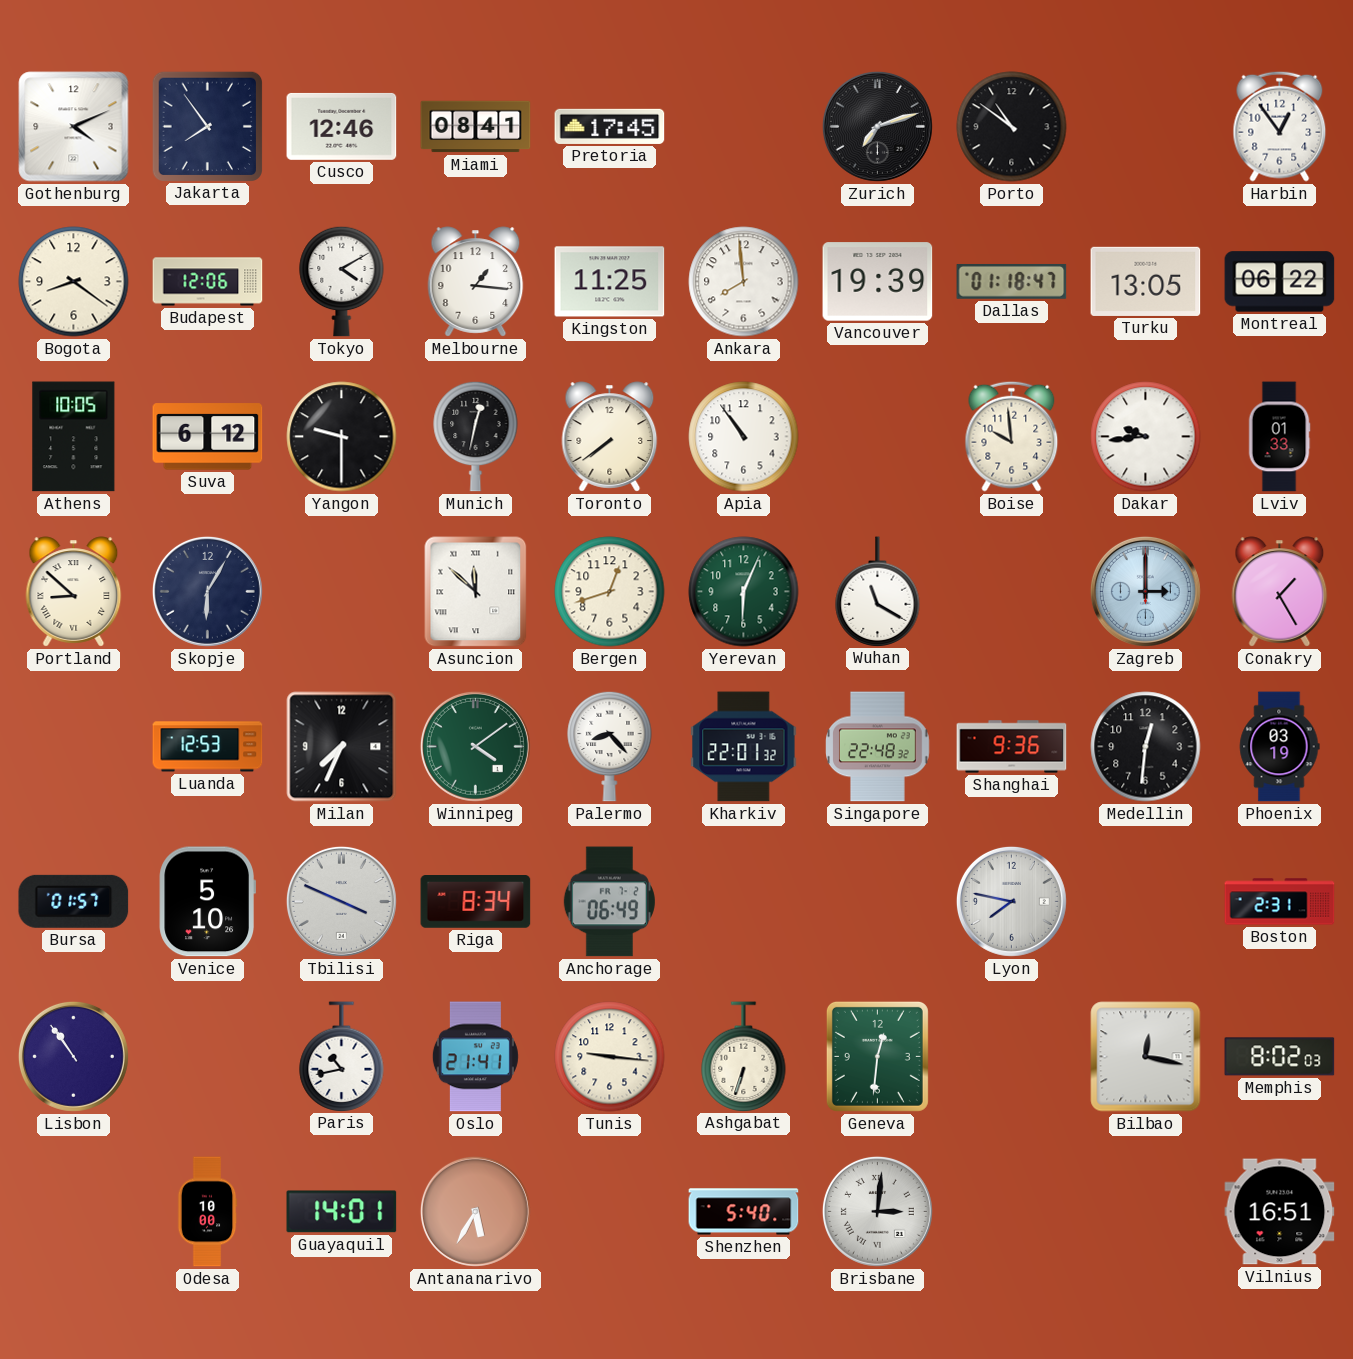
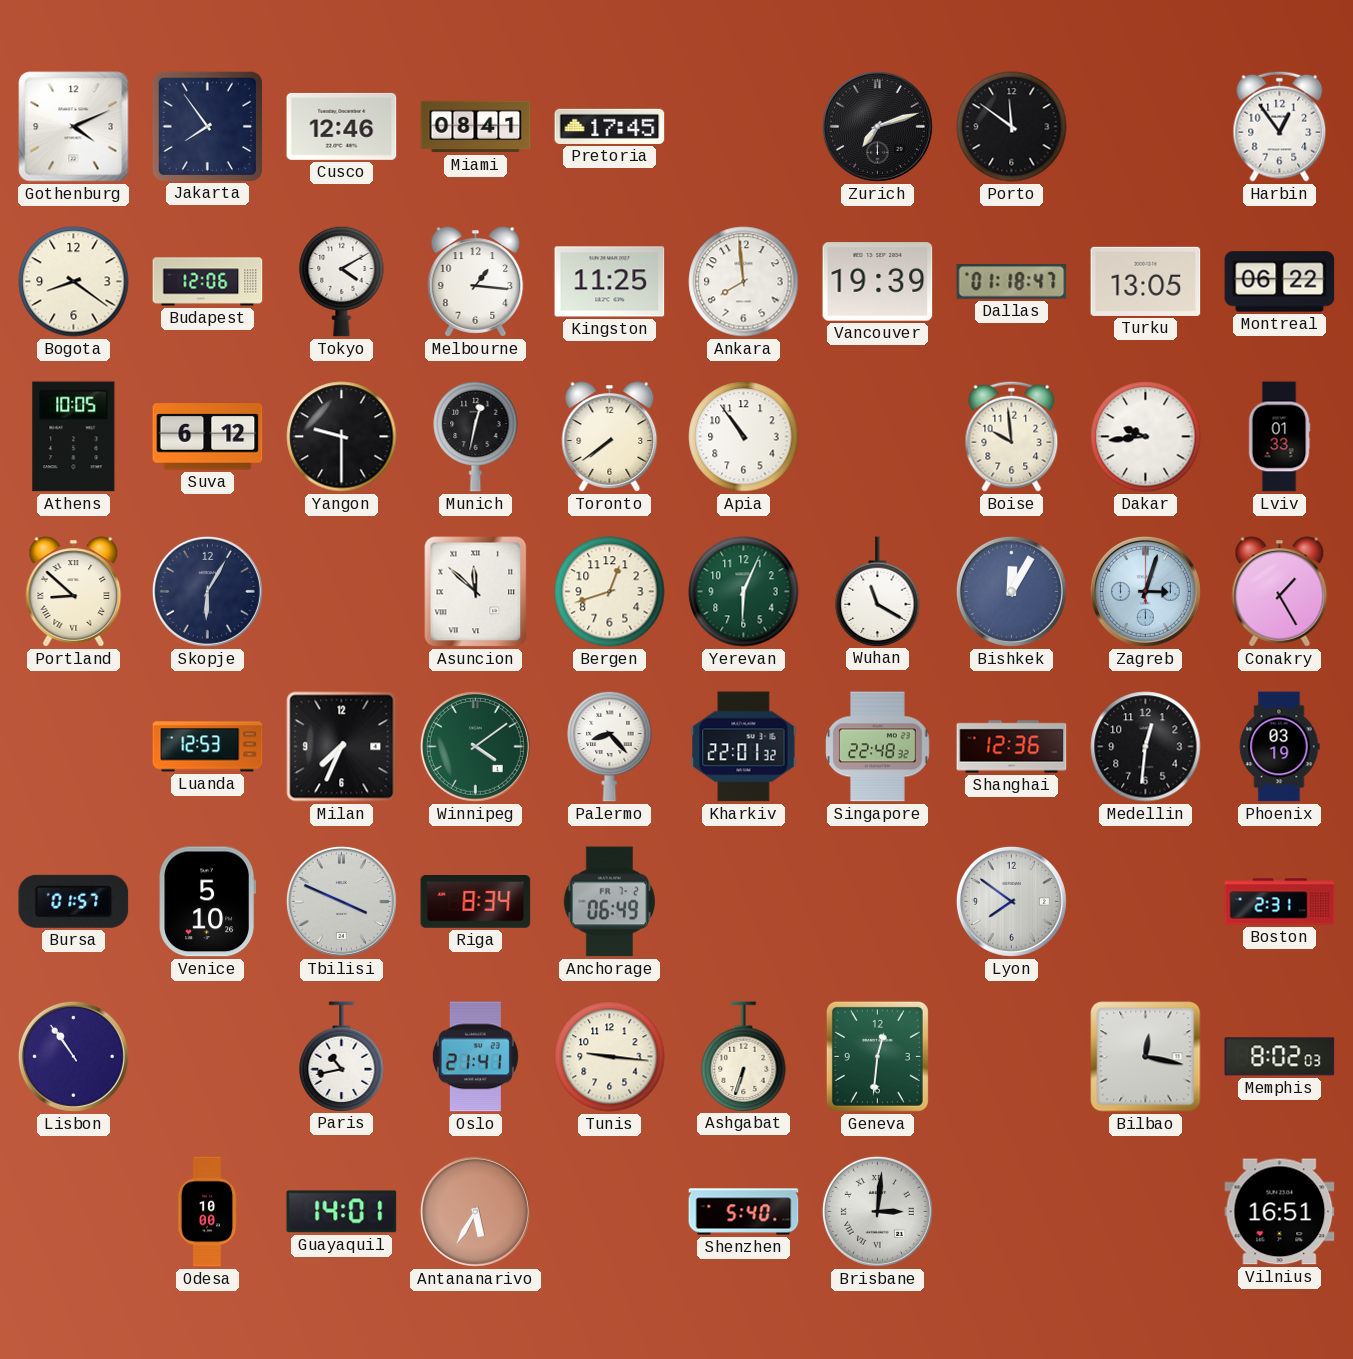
Porto: 10:51 -> 11:51
Bishkek: none -> 12:05
Zagreb: 3:00 -> 3:03
Shanghai: 9:36 -> 12:36
Lyon: 7:47 -> 7:51
